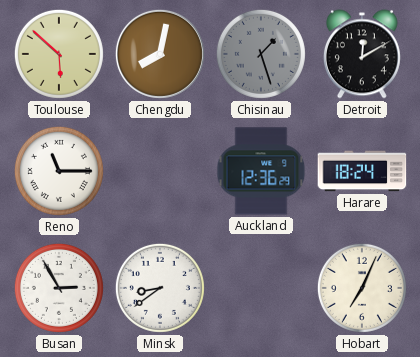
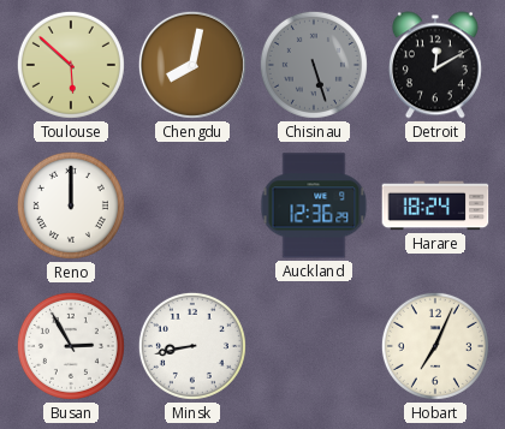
Chisinau: 1:27 -> 5:27
Reno: 11:15 -> 12:00
Minsk: 8:39 -> 8:43
